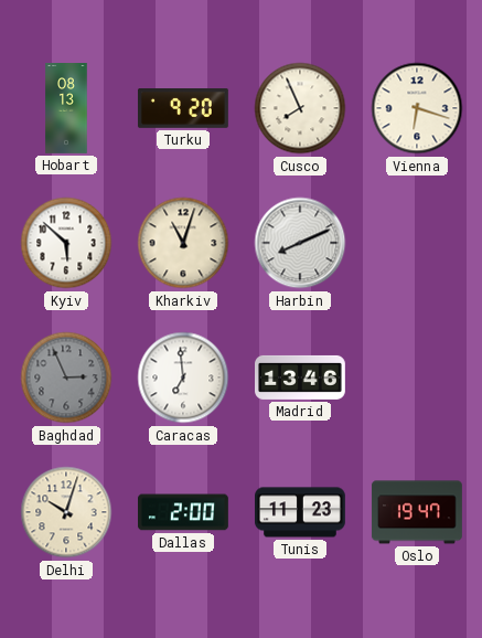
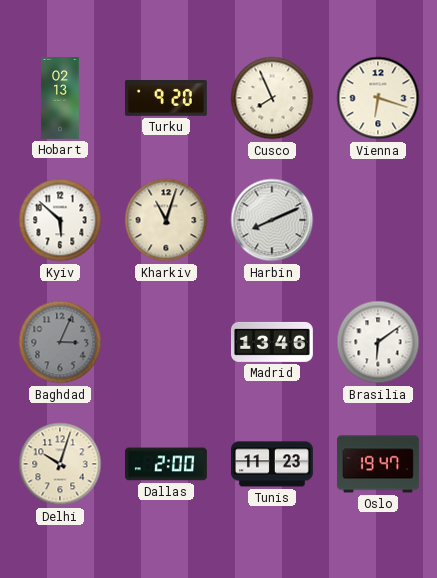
Hobart: 08:13 -> 02:13
Baghdad: 2:56 -> 3:04
Caracas: 6:59 -> none
Brasilia: none -> 6:09
